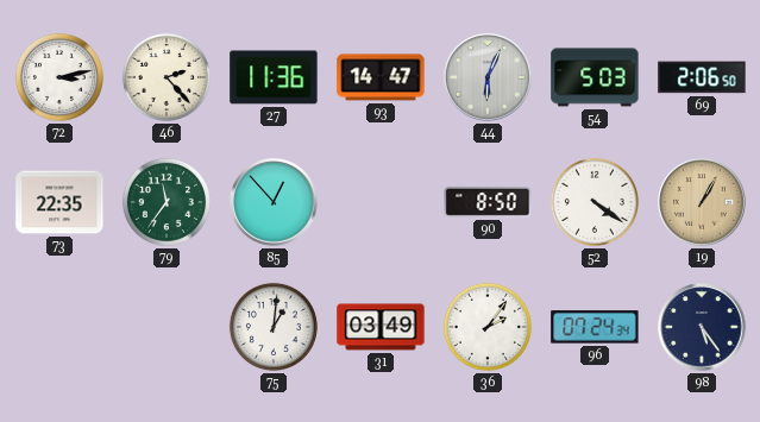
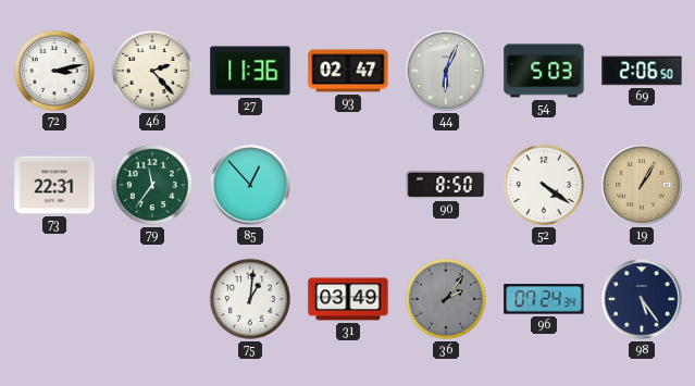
93: 14:47 -> 02:47
73: 22:35 -> 22:31
36 dial: white -> grey
